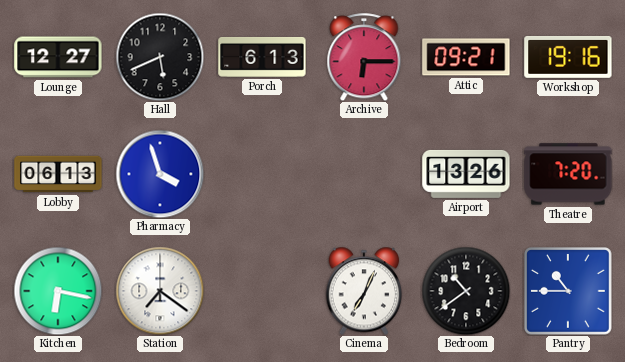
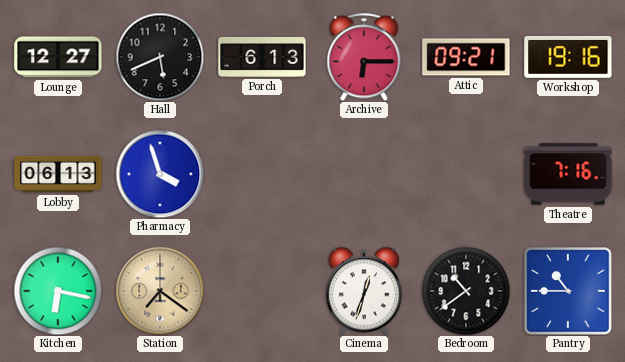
Airport: 13:26 -> none
Theatre: 7:20 -> 7:16
Station dial: white -> champagne
Cinema: 7:04 -> 12:33
